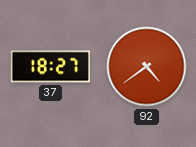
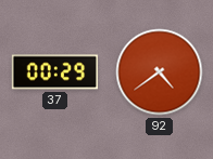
37: 18:27 -> 00:29
